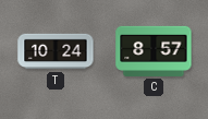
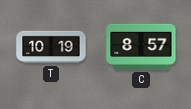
T: 10:24 -> 10:19
